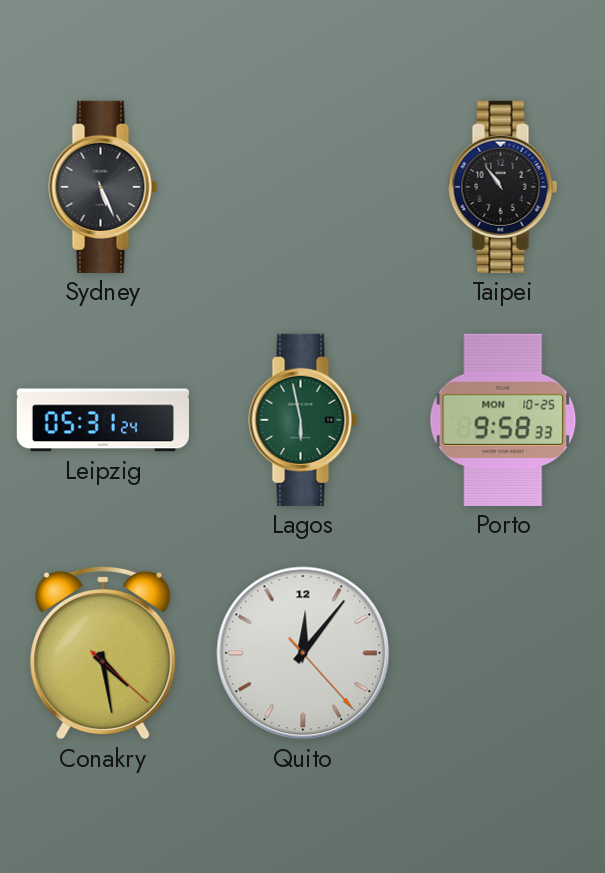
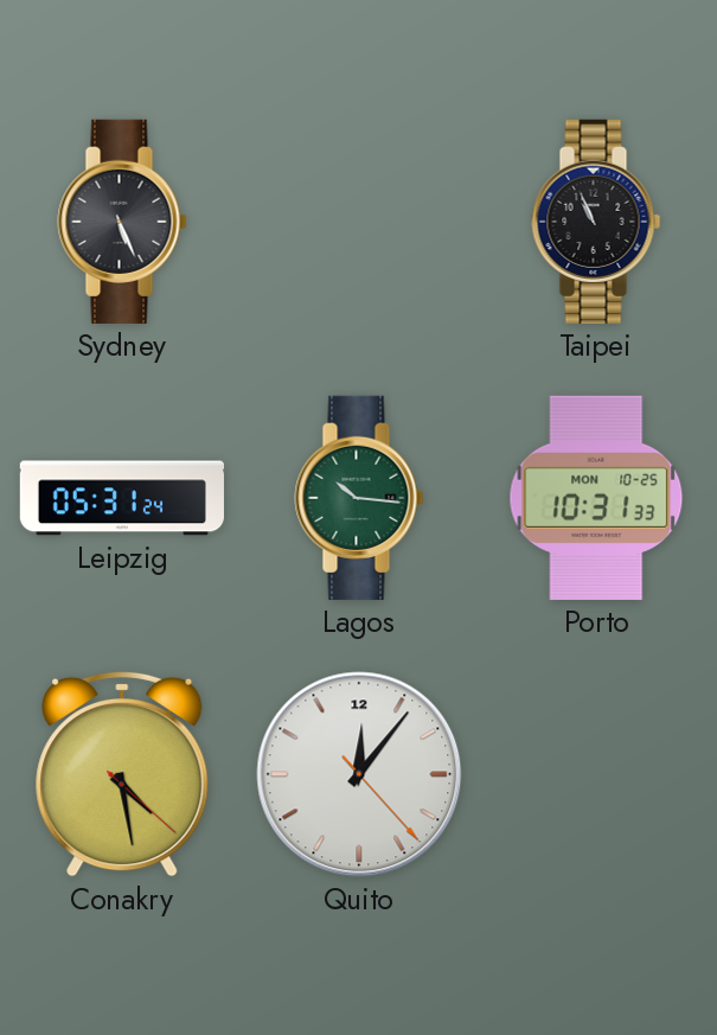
Taipei: 10:54 -> 10:56
Lagos: 5:58 -> 10:16
Porto: 9:58 -> 10:31
